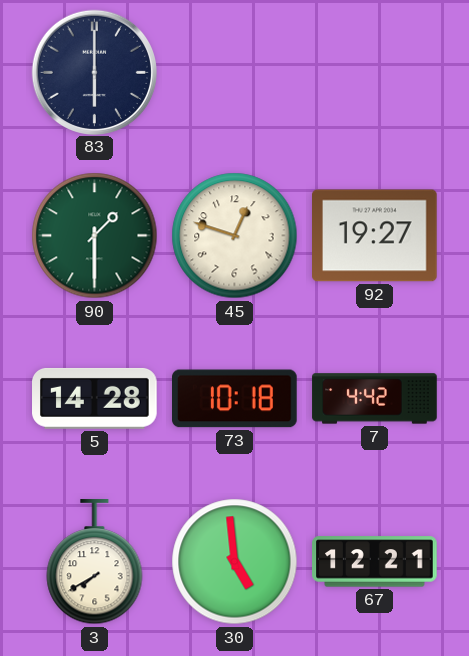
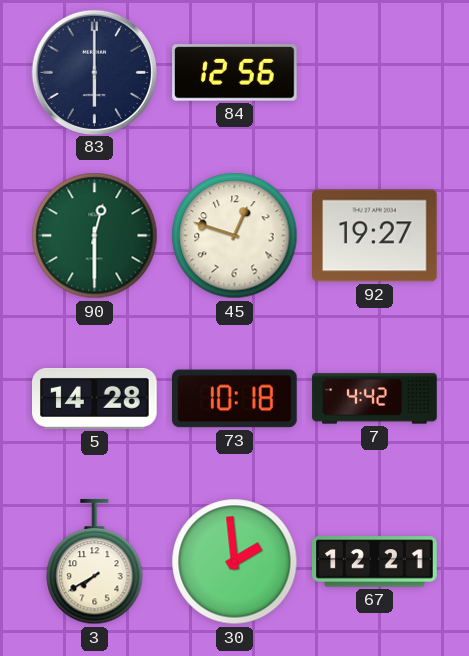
84: none -> 12:56
90: 1:30 -> 12:30
30: 4:59 -> 1:59
